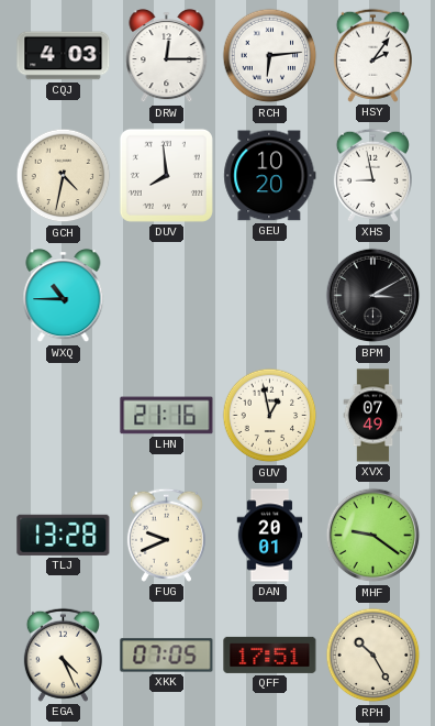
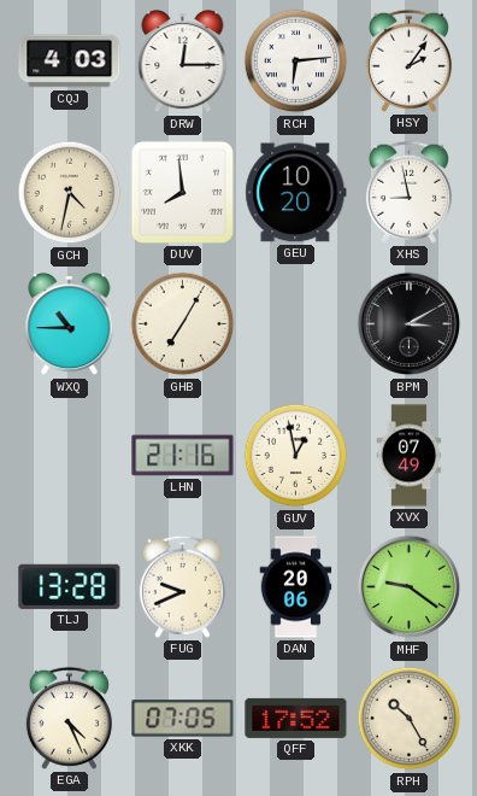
GHB: none -> 7:05
DAN: 20:01 -> 20:06
QFF: 17:51 -> 17:52
